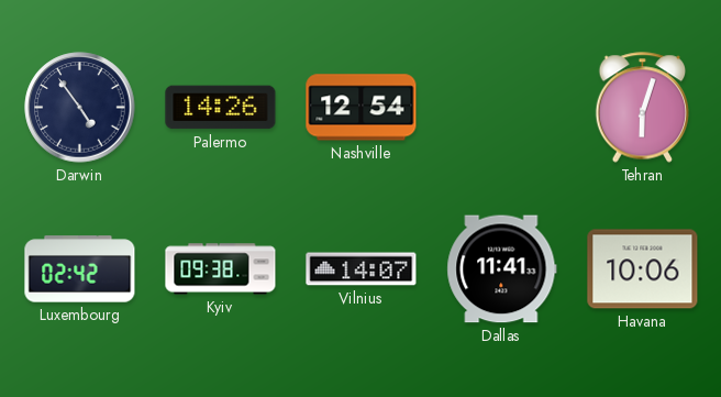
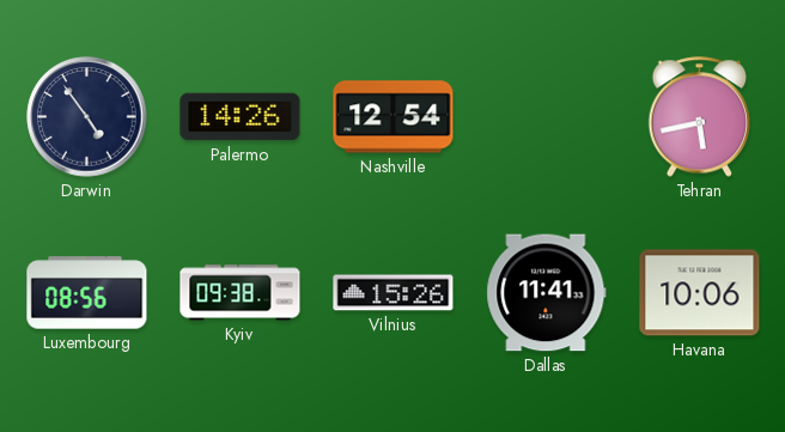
Tehran: 6:03 -> 5:43
Luxembourg: 02:42 -> 08:56
Vilnius: 14:07 -> 15:26
